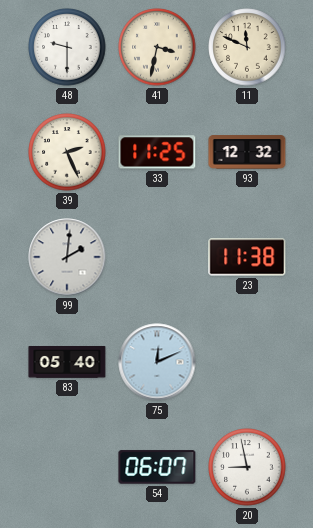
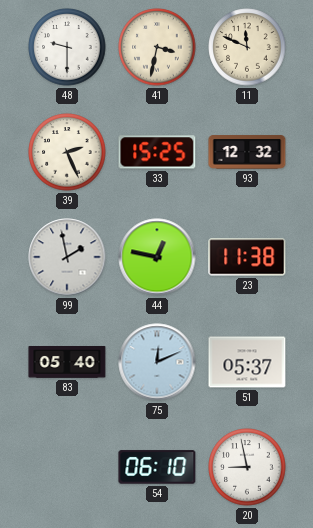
33: 11:25 -> 15:25
99: 2:01 -> 1:58
44: none -> 12:47
51: none -> 05:37
54: 06:07 -> 06:10
